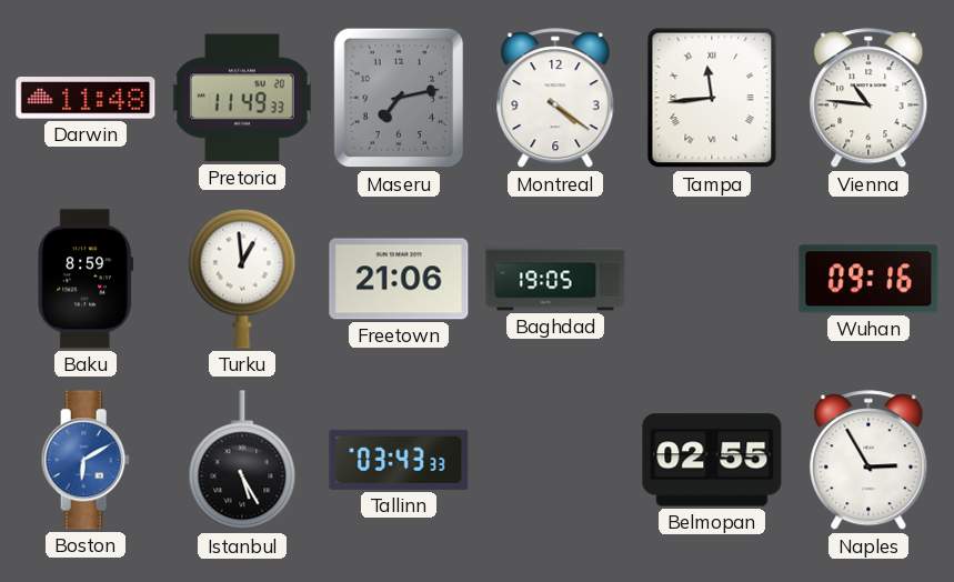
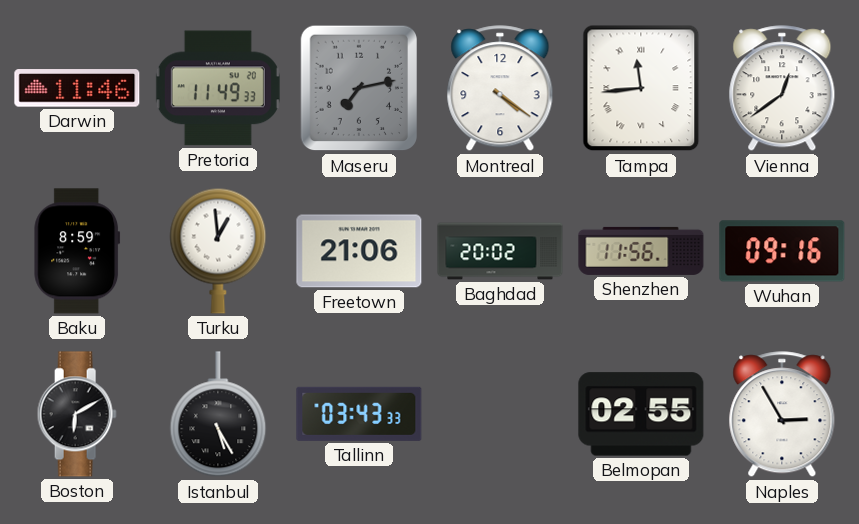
Darwin: 11:48 -> 11:46
Vienna: 10:46 -> 12:39
Baghdad: 19:05 -> 20:02
Shenzhen: none -> 11:56
Boston dial: blue -> black
